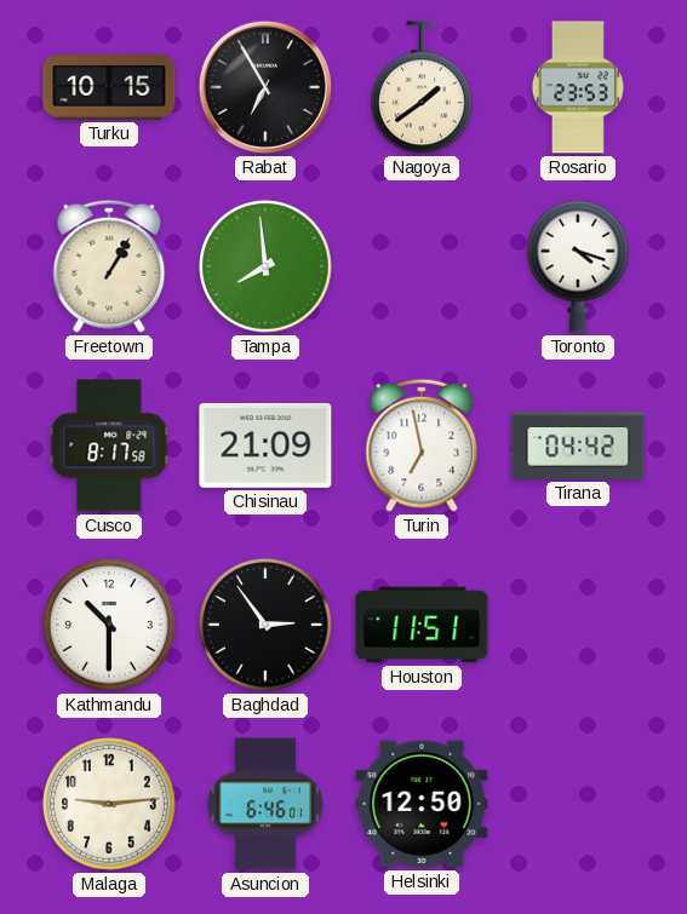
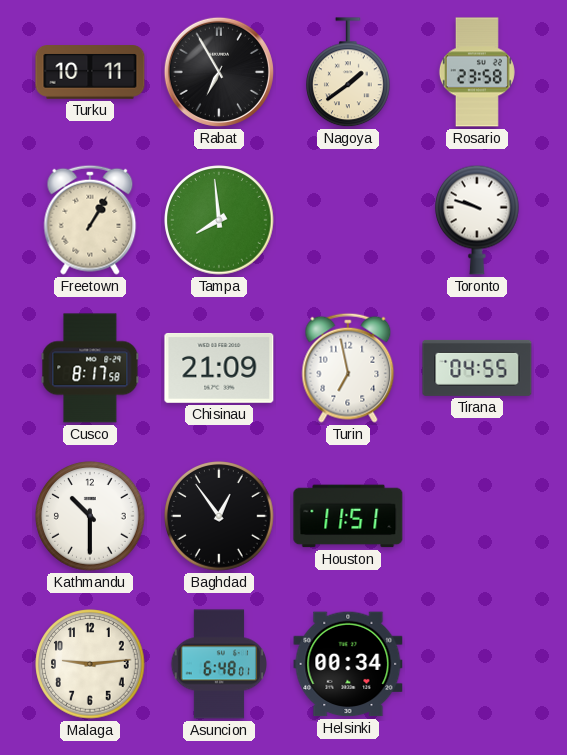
Turku: 10:15 -> 10:11
Rosario: 23:53 -> 23:58
Toronto: 4:18 -> 9:48
Tirana: 04:42 -> 04:55
Baghdad: 2:54 -> 12:54
Asuncion: 6:46 -> 6:48
Helsinki: 12:50 -> 00:34
